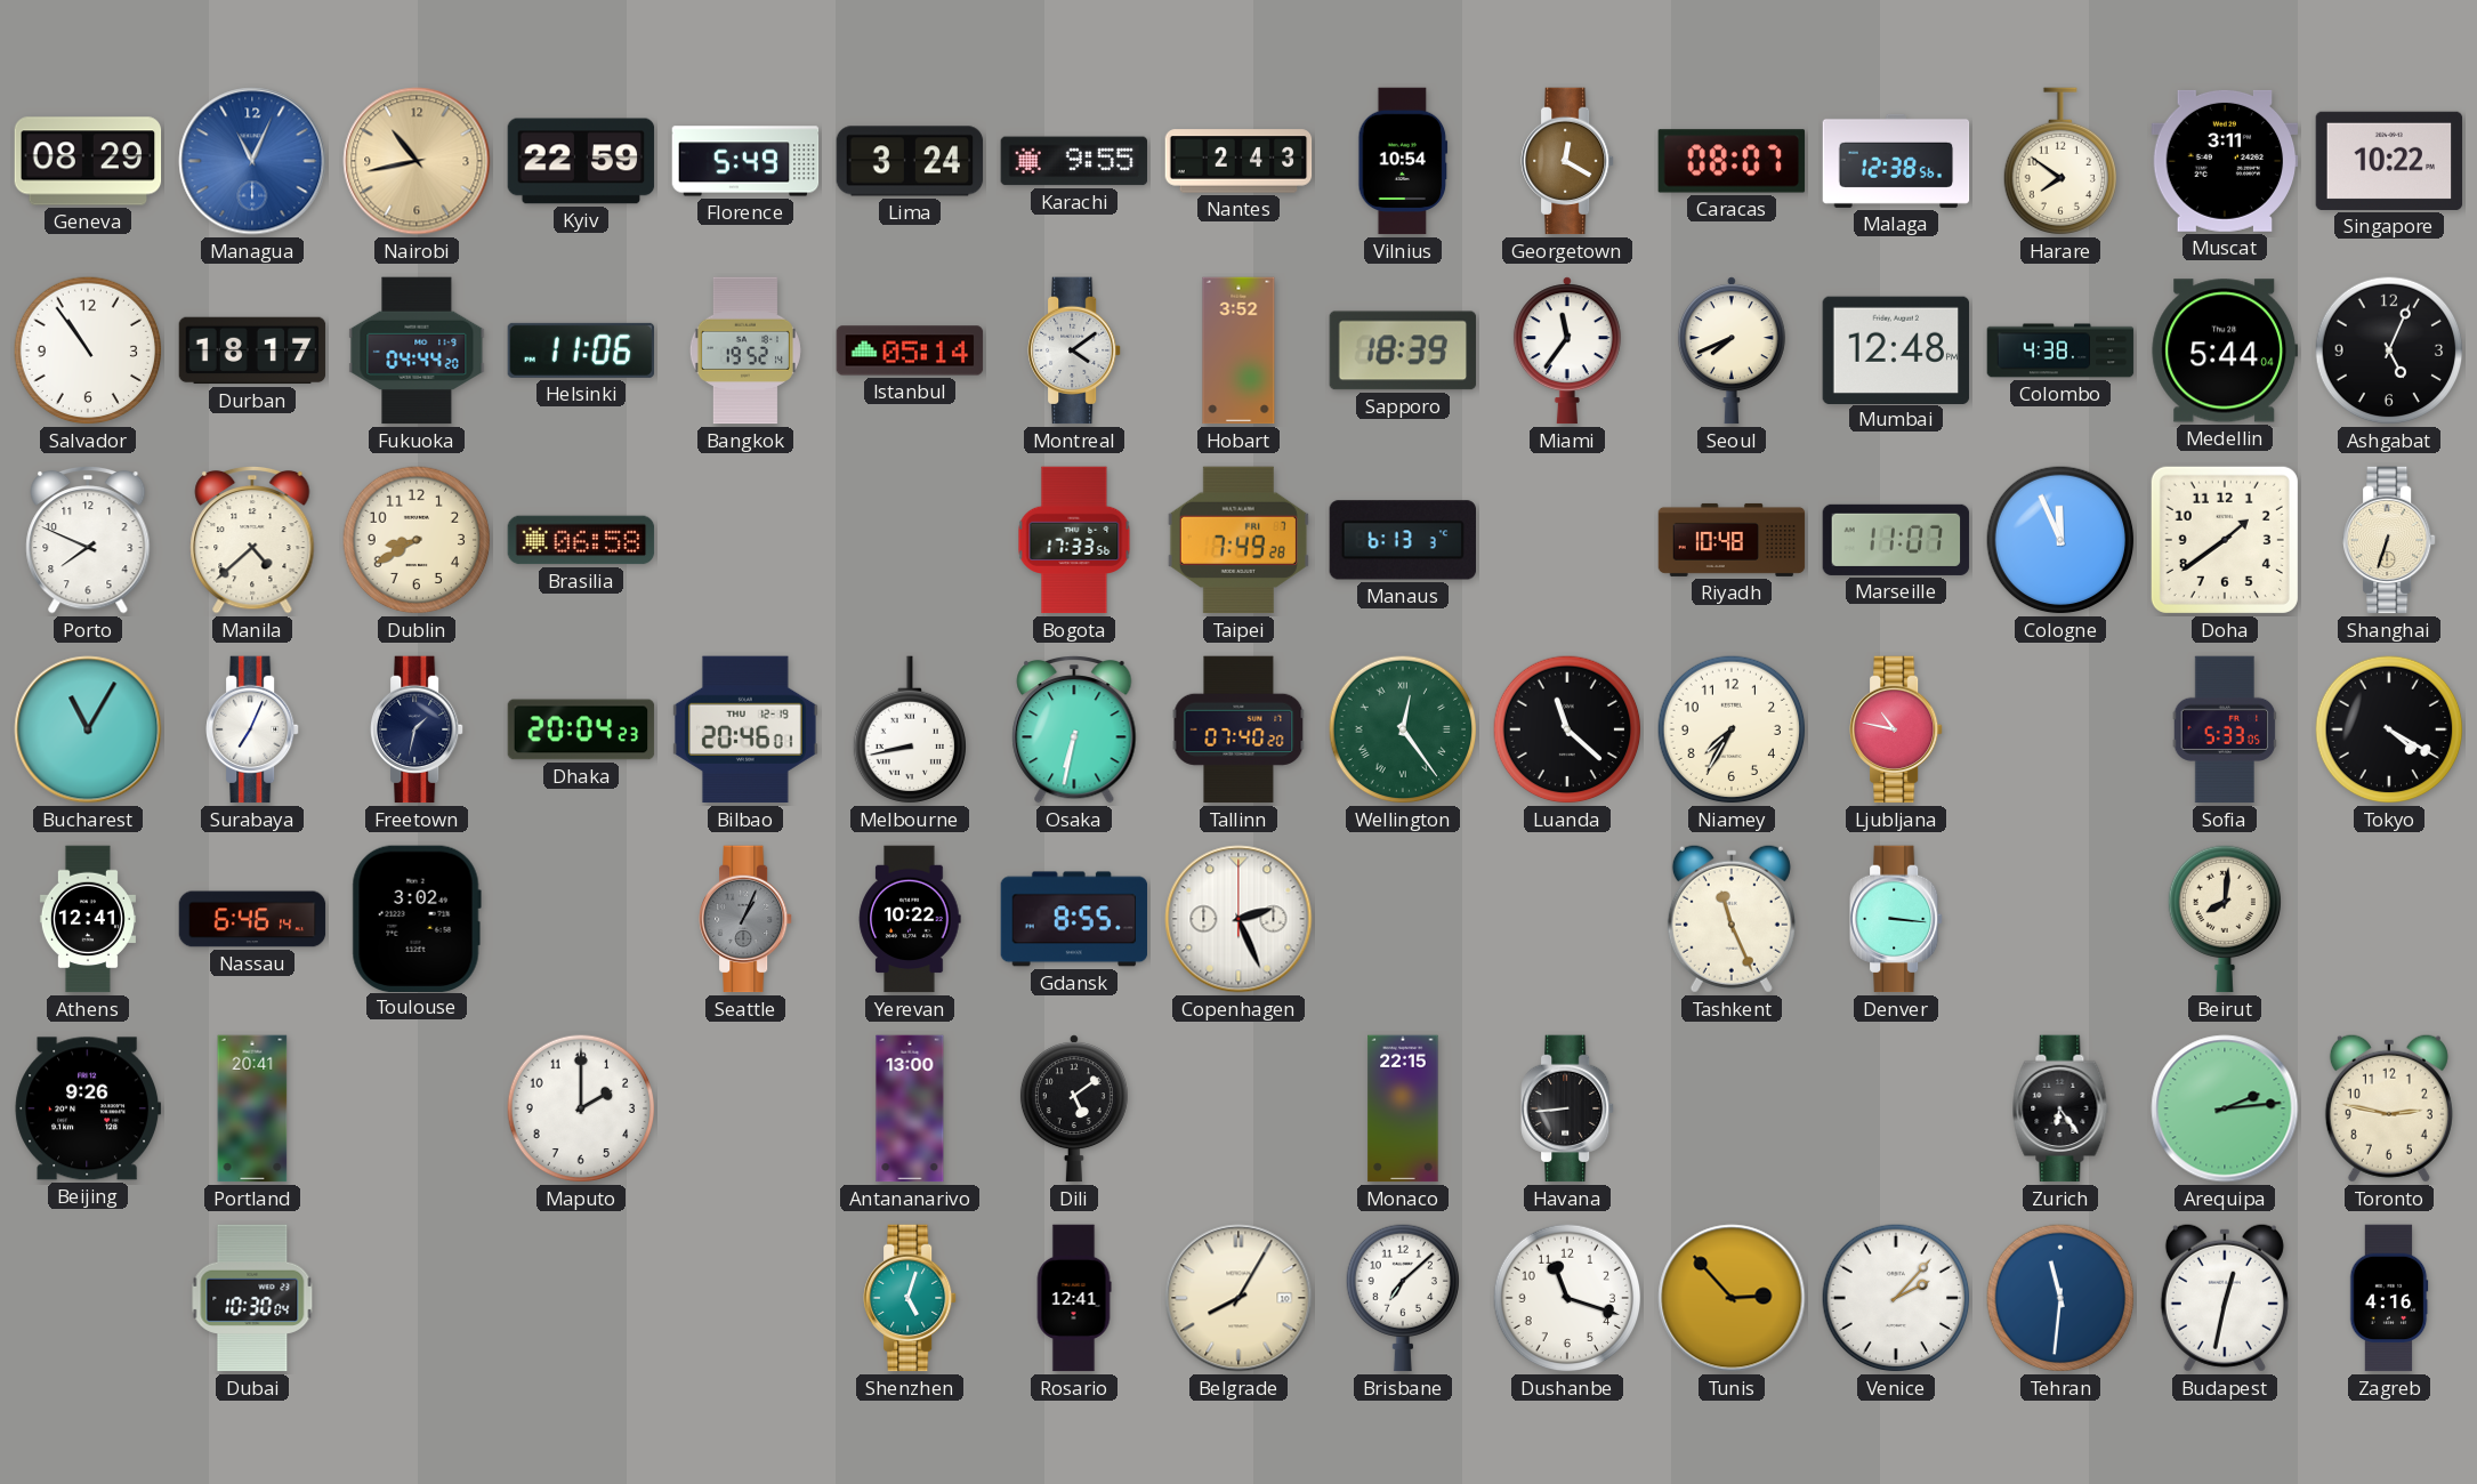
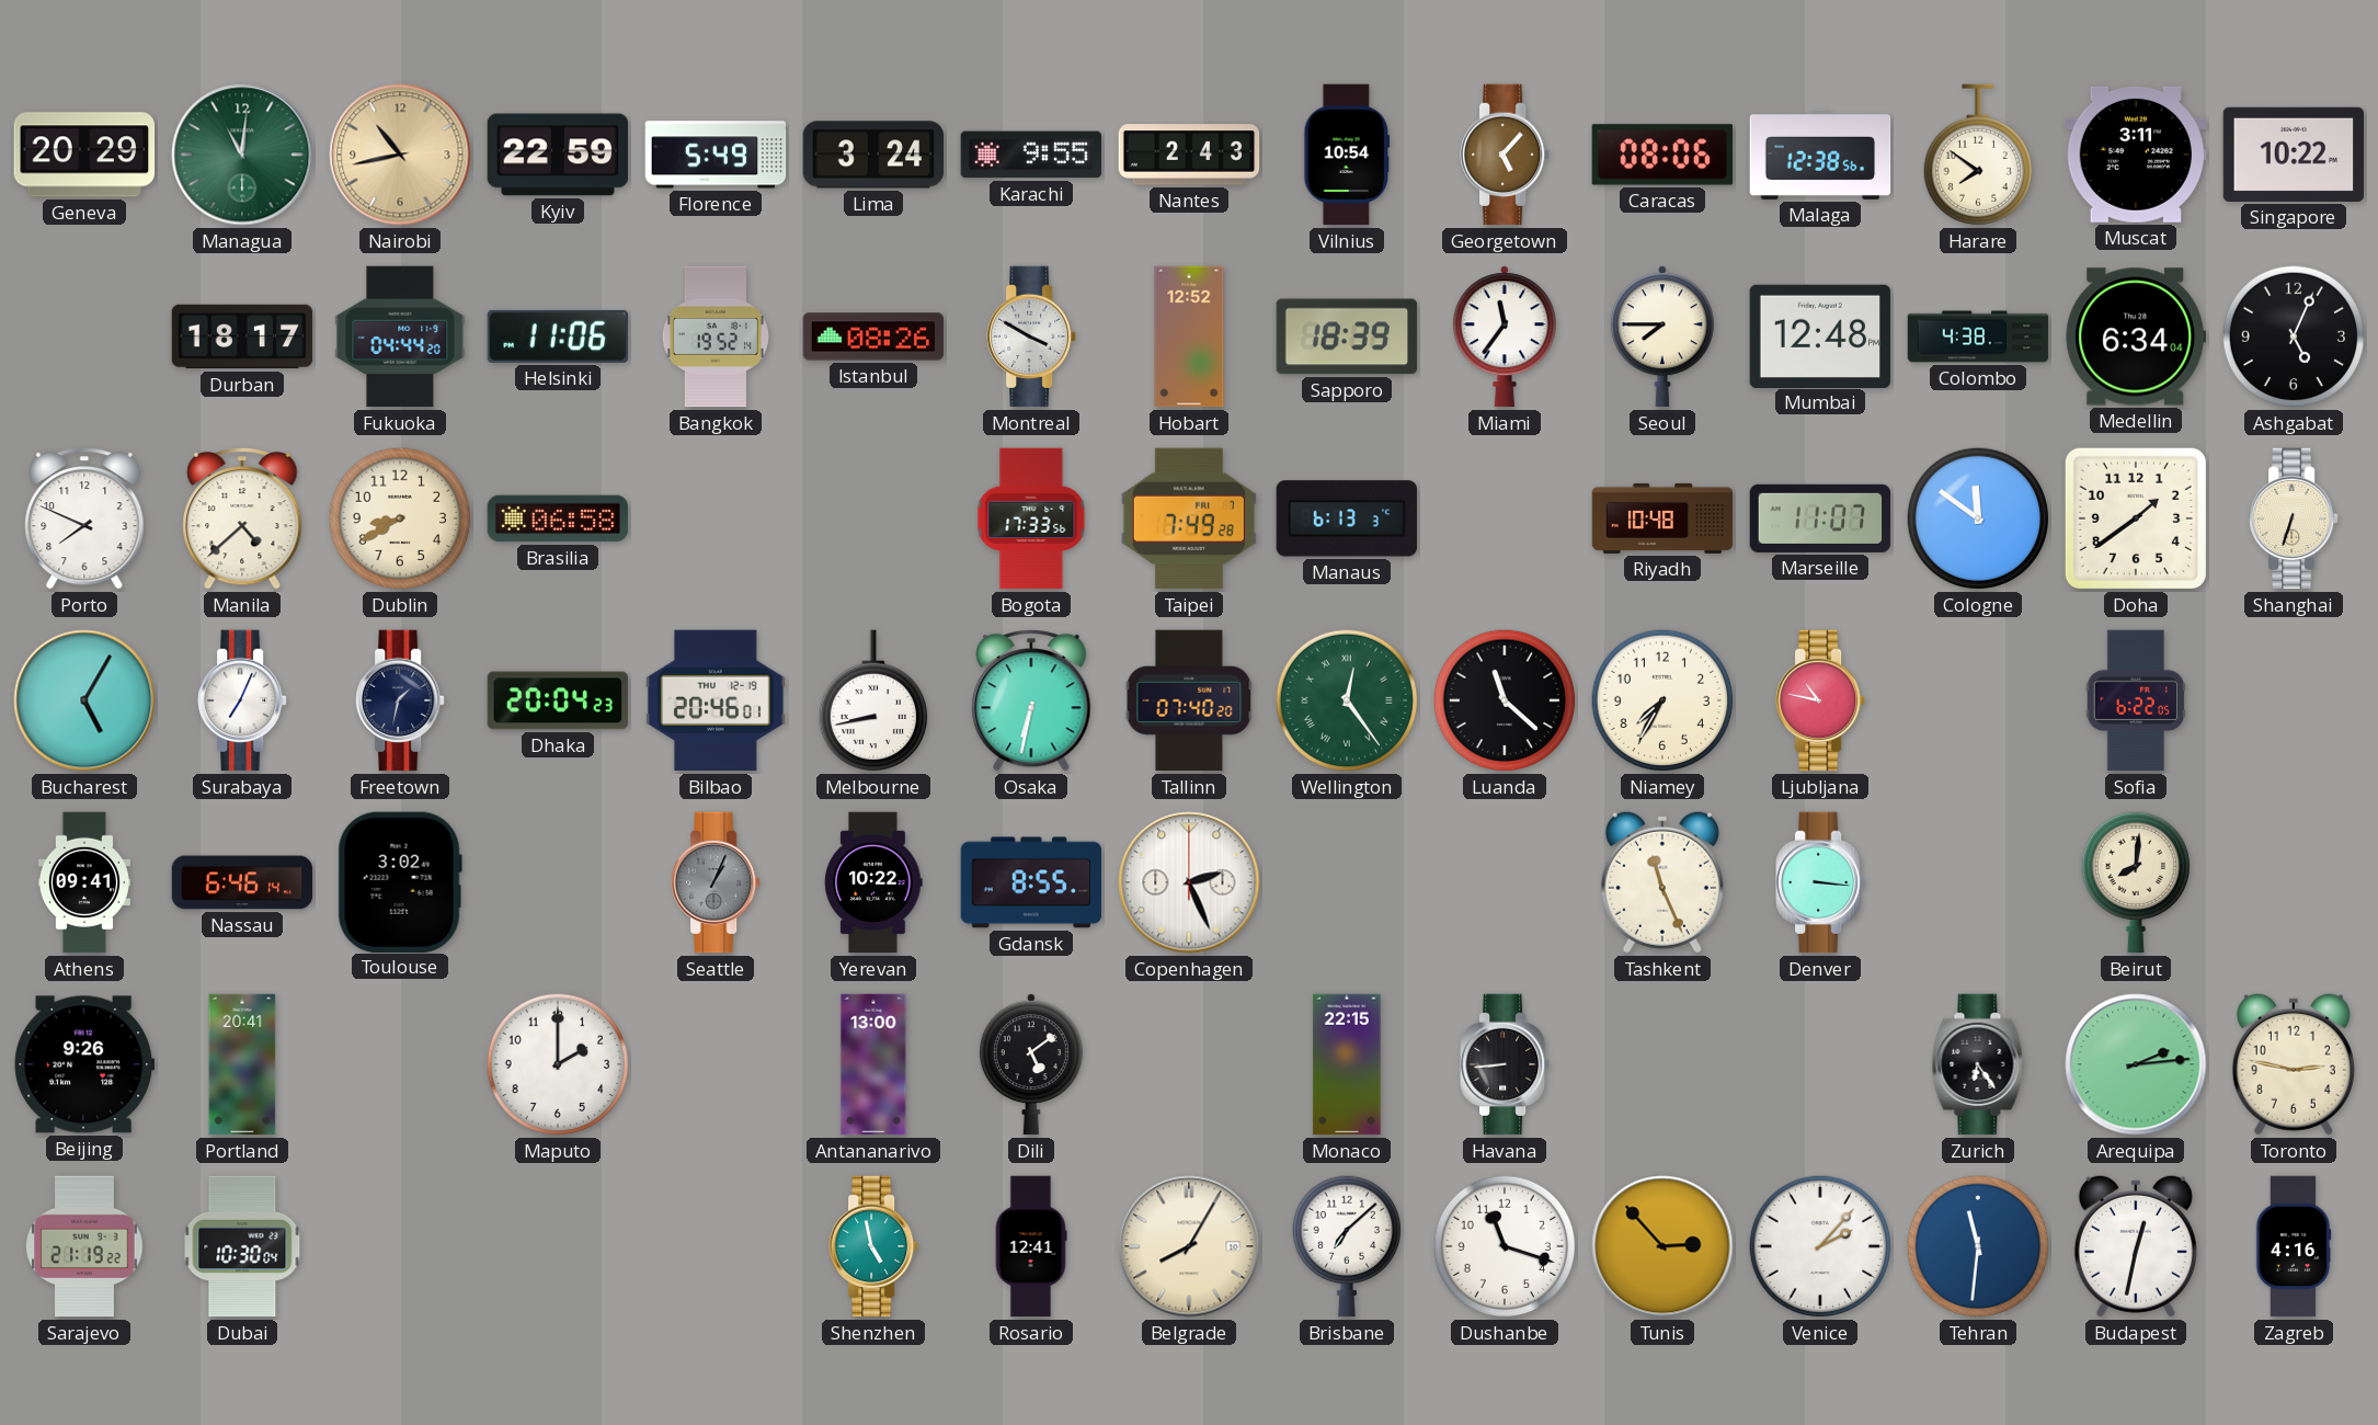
Geneva: 08:29 -> 20:29
Managua: 11:04 -> 11:01
Managua dial: blue -> green
Georgetown: 12:20 -> 5:07
Caracas: 08:07 -> 08:06
Salvador: 10:54 -> none
Istanbul: 05:14 -> 08:26
Montreal: 4:09 -> 3:50
Hobart: 3:52 -> 12:52
Seoul: 7:41 -> 7:45
Medellin: 5:44 -> 6:34
Cologne: 11:56 -> 11:51
Bucharest: 11:05 -> 5:05
Sofia: 5:33 -> 6:22
Tokyo: 4:20 -> none
Athens: 12:41 -> 09:41
Sarajevo: none -> 21:19
Shenzhen: 5:03 -> 4:58
